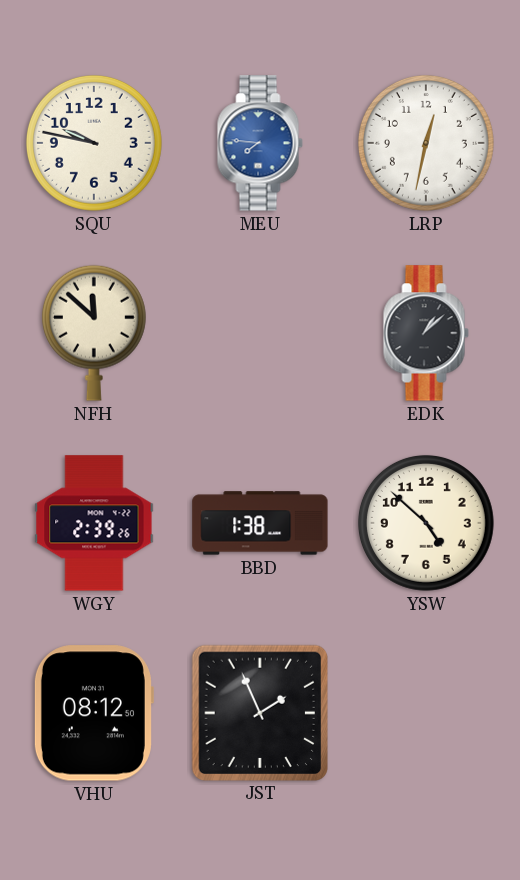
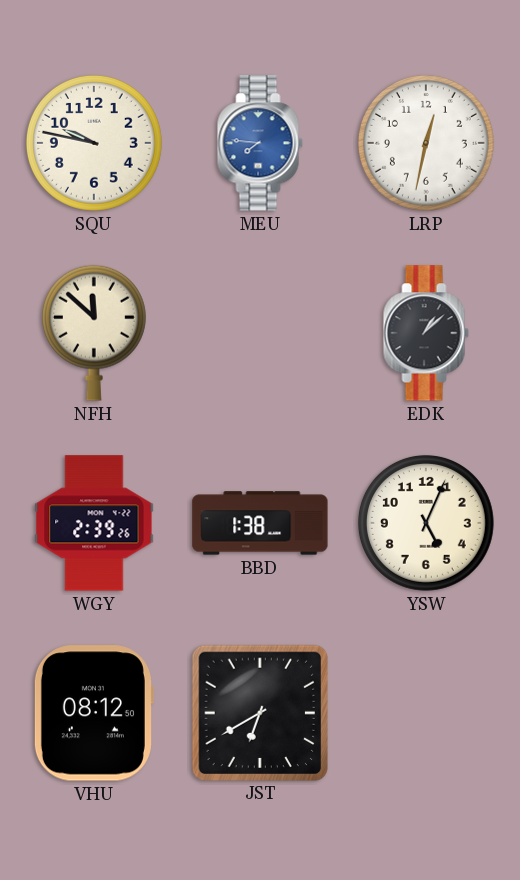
YSW: 4:52 -> 5:04
JST: 1:56 -> 6:40
